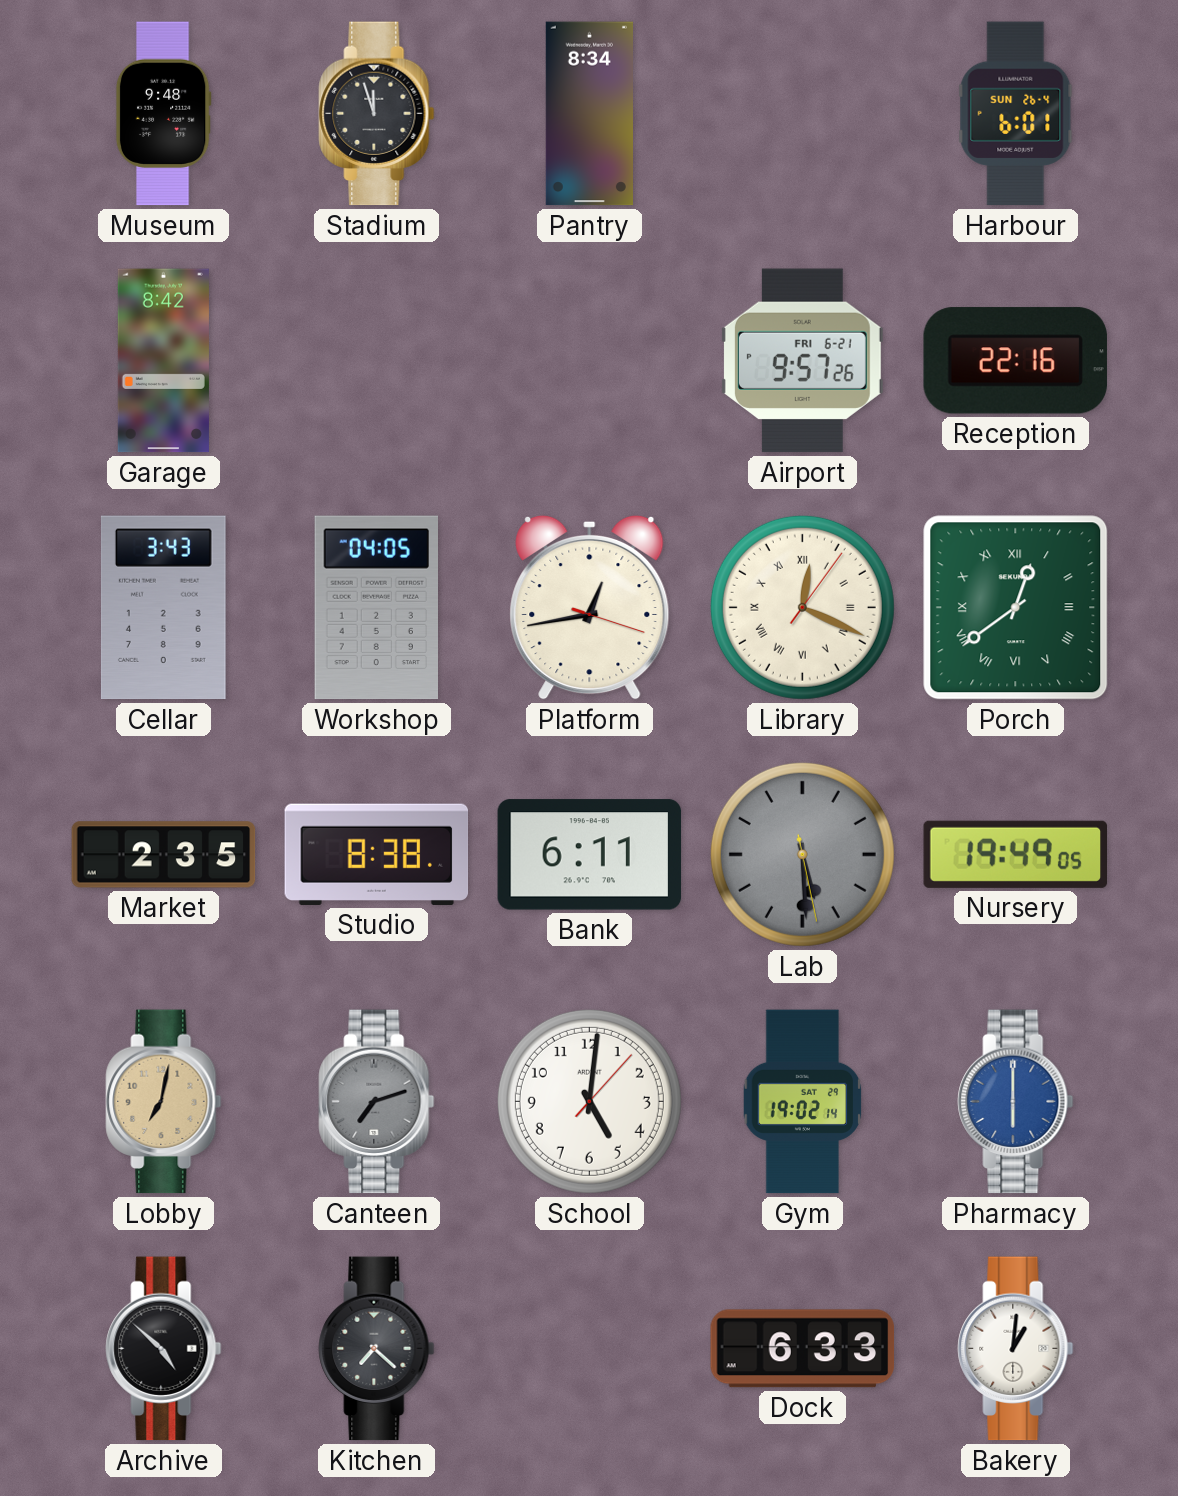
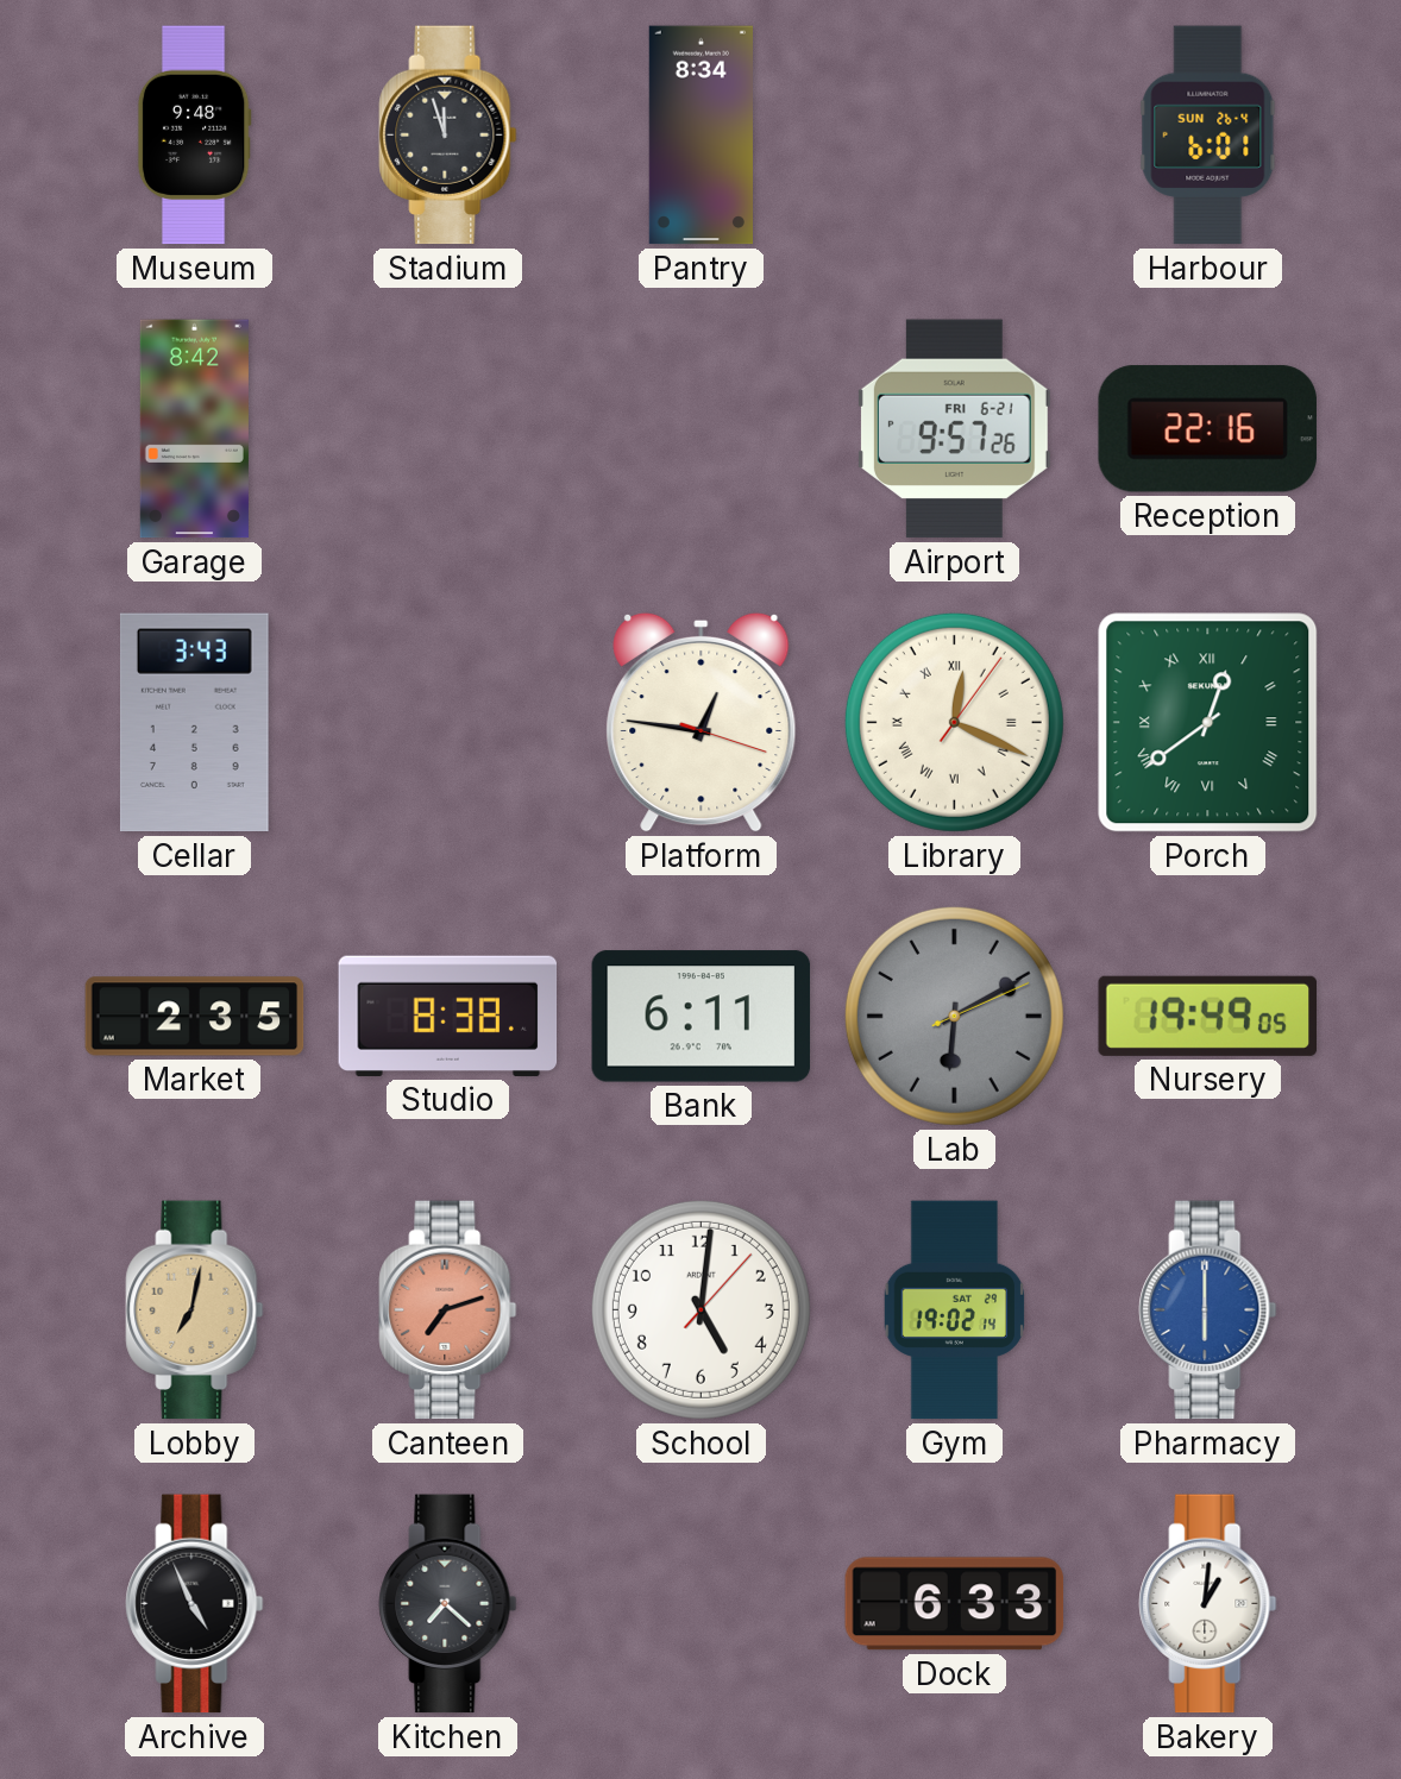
Workshop: 04:05 -> none
Platform: 12:43 -> 12:46
Lab: 5:29 -> 6:10
Canteen dial: grey -> salmon
Archive: 4:52 -> 4:56
